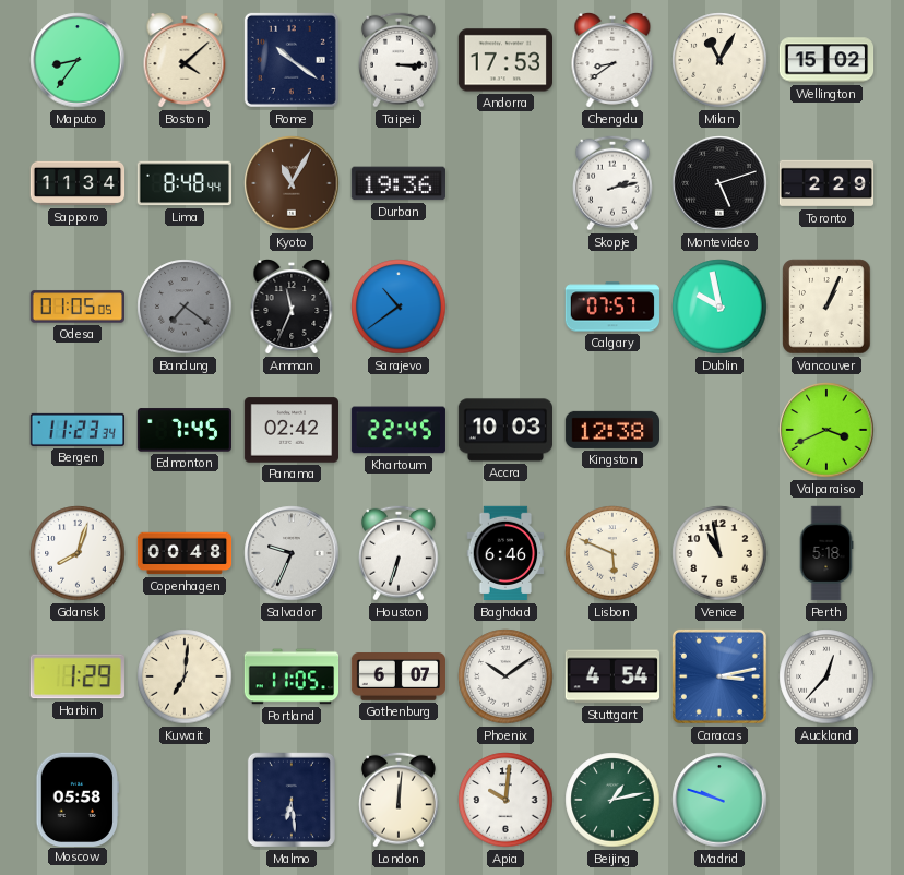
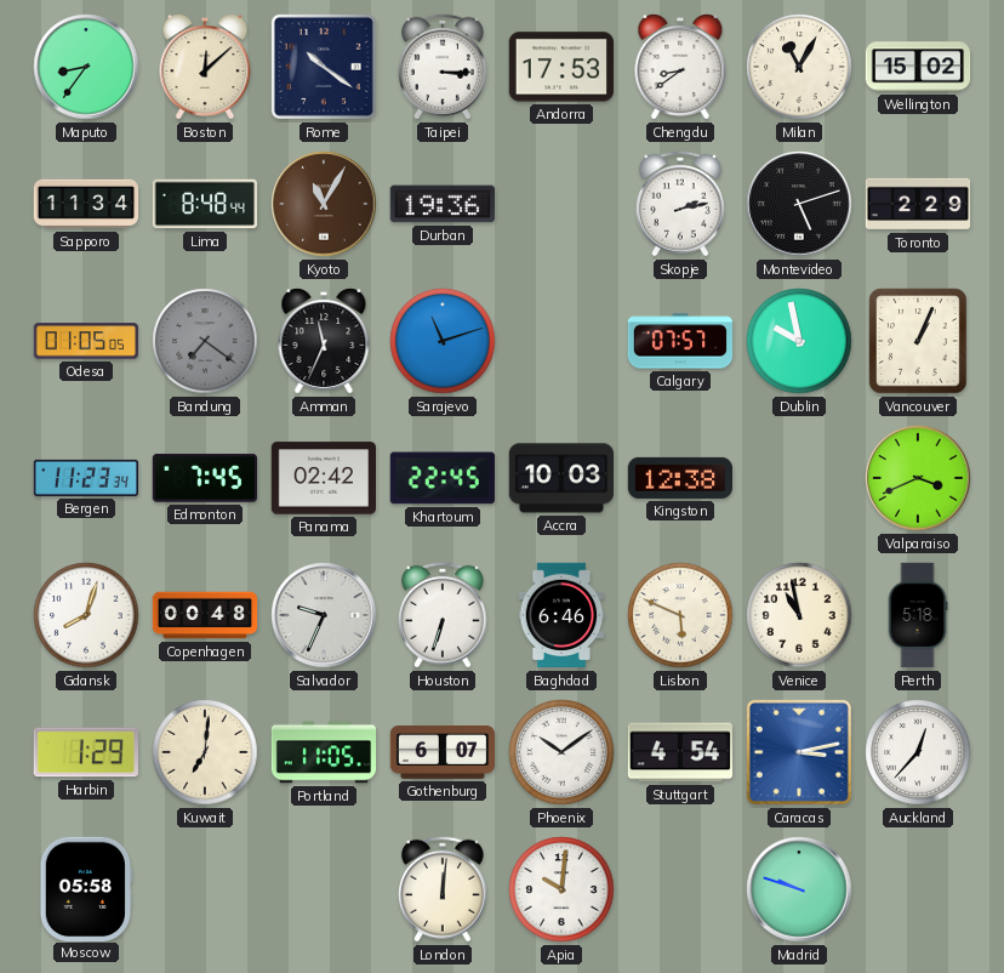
Boston: 4:08 -> 12:08
Sarajevo: 10:39 -> 11:12
Malmo: 6:29 -> none
Beijing: 1:13 -> none
